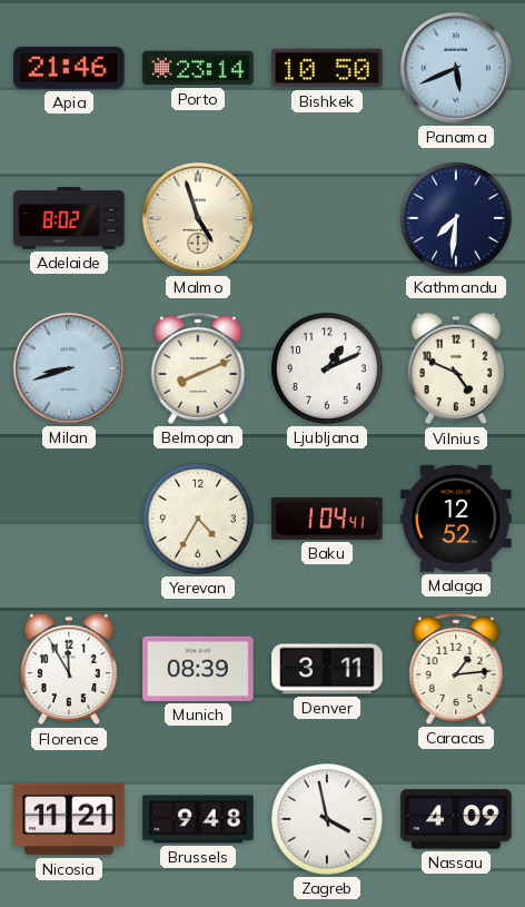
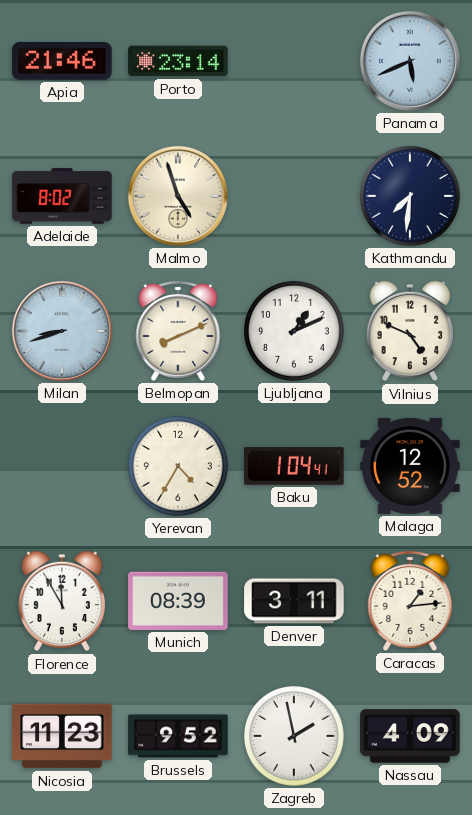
Bishkek: 10:50 -> none
Nicosia: 11:21 -> 11:23
Brussels: 9:48 -> 9:52
Zagreb: 3:58 -> 1:58
